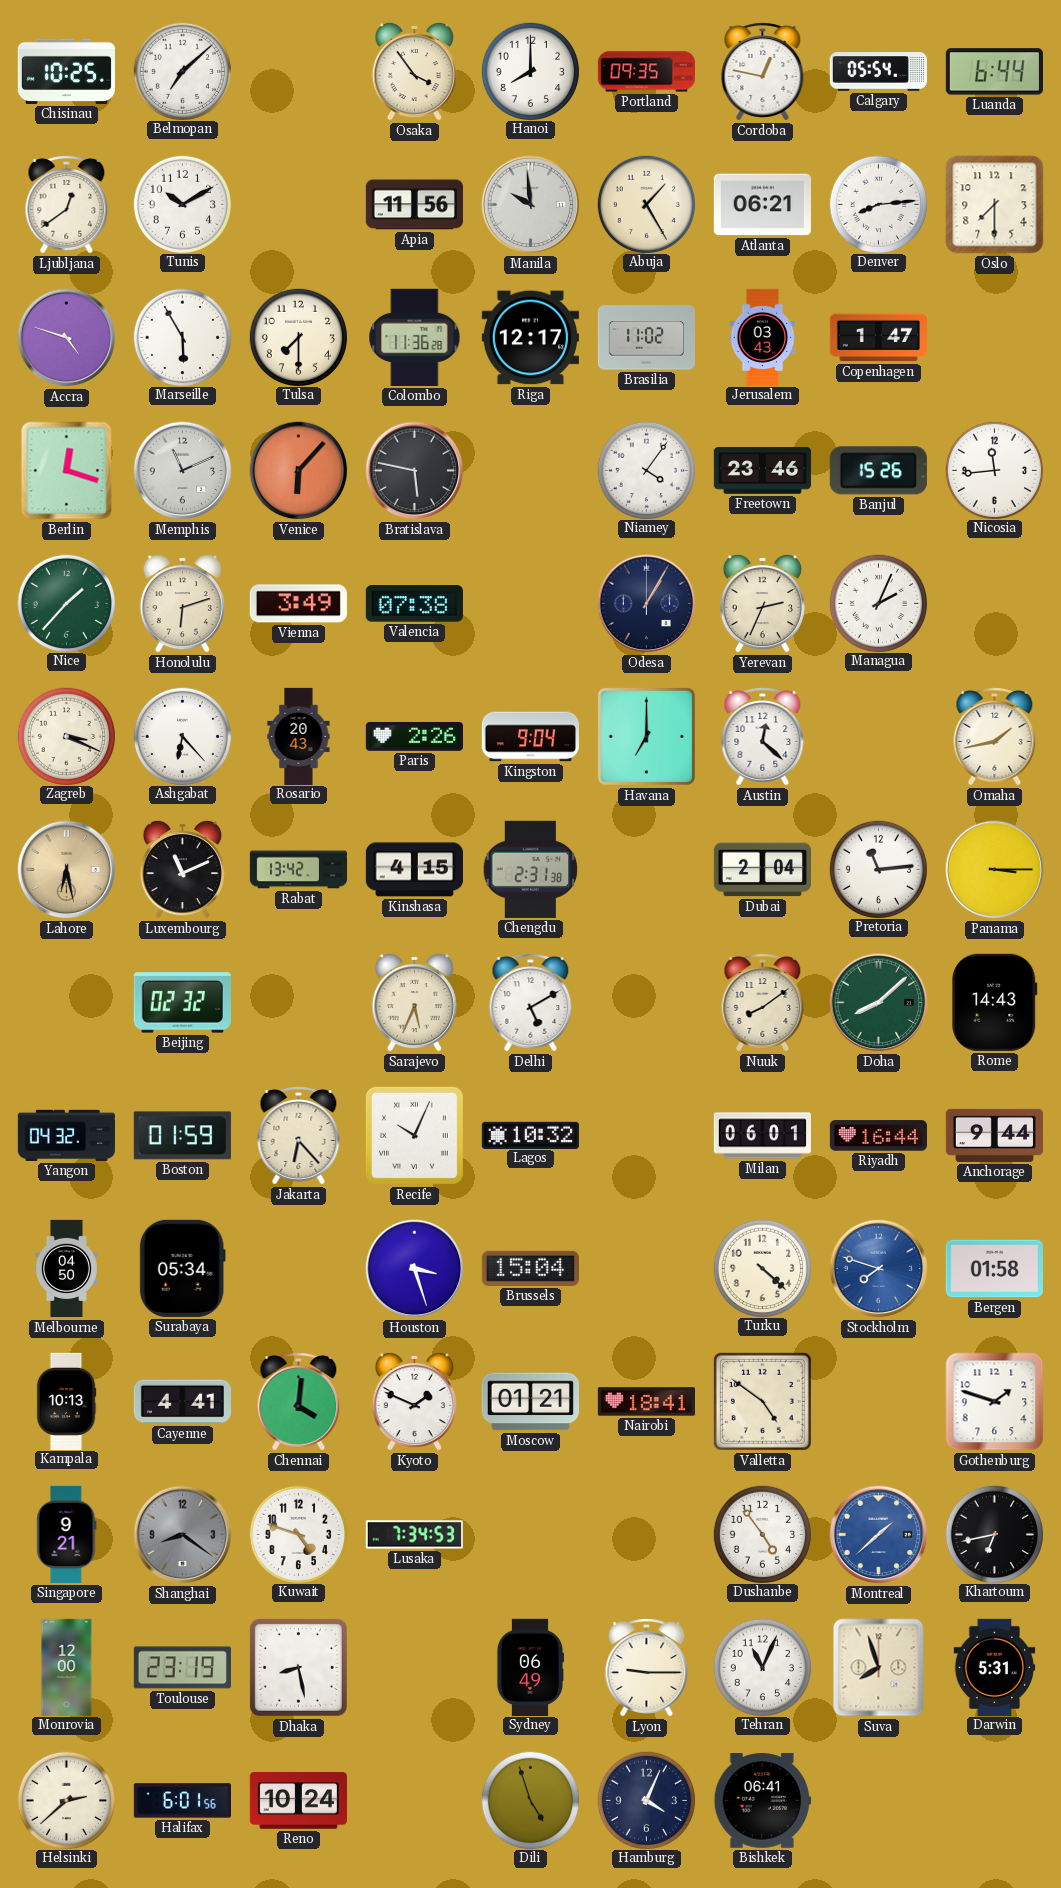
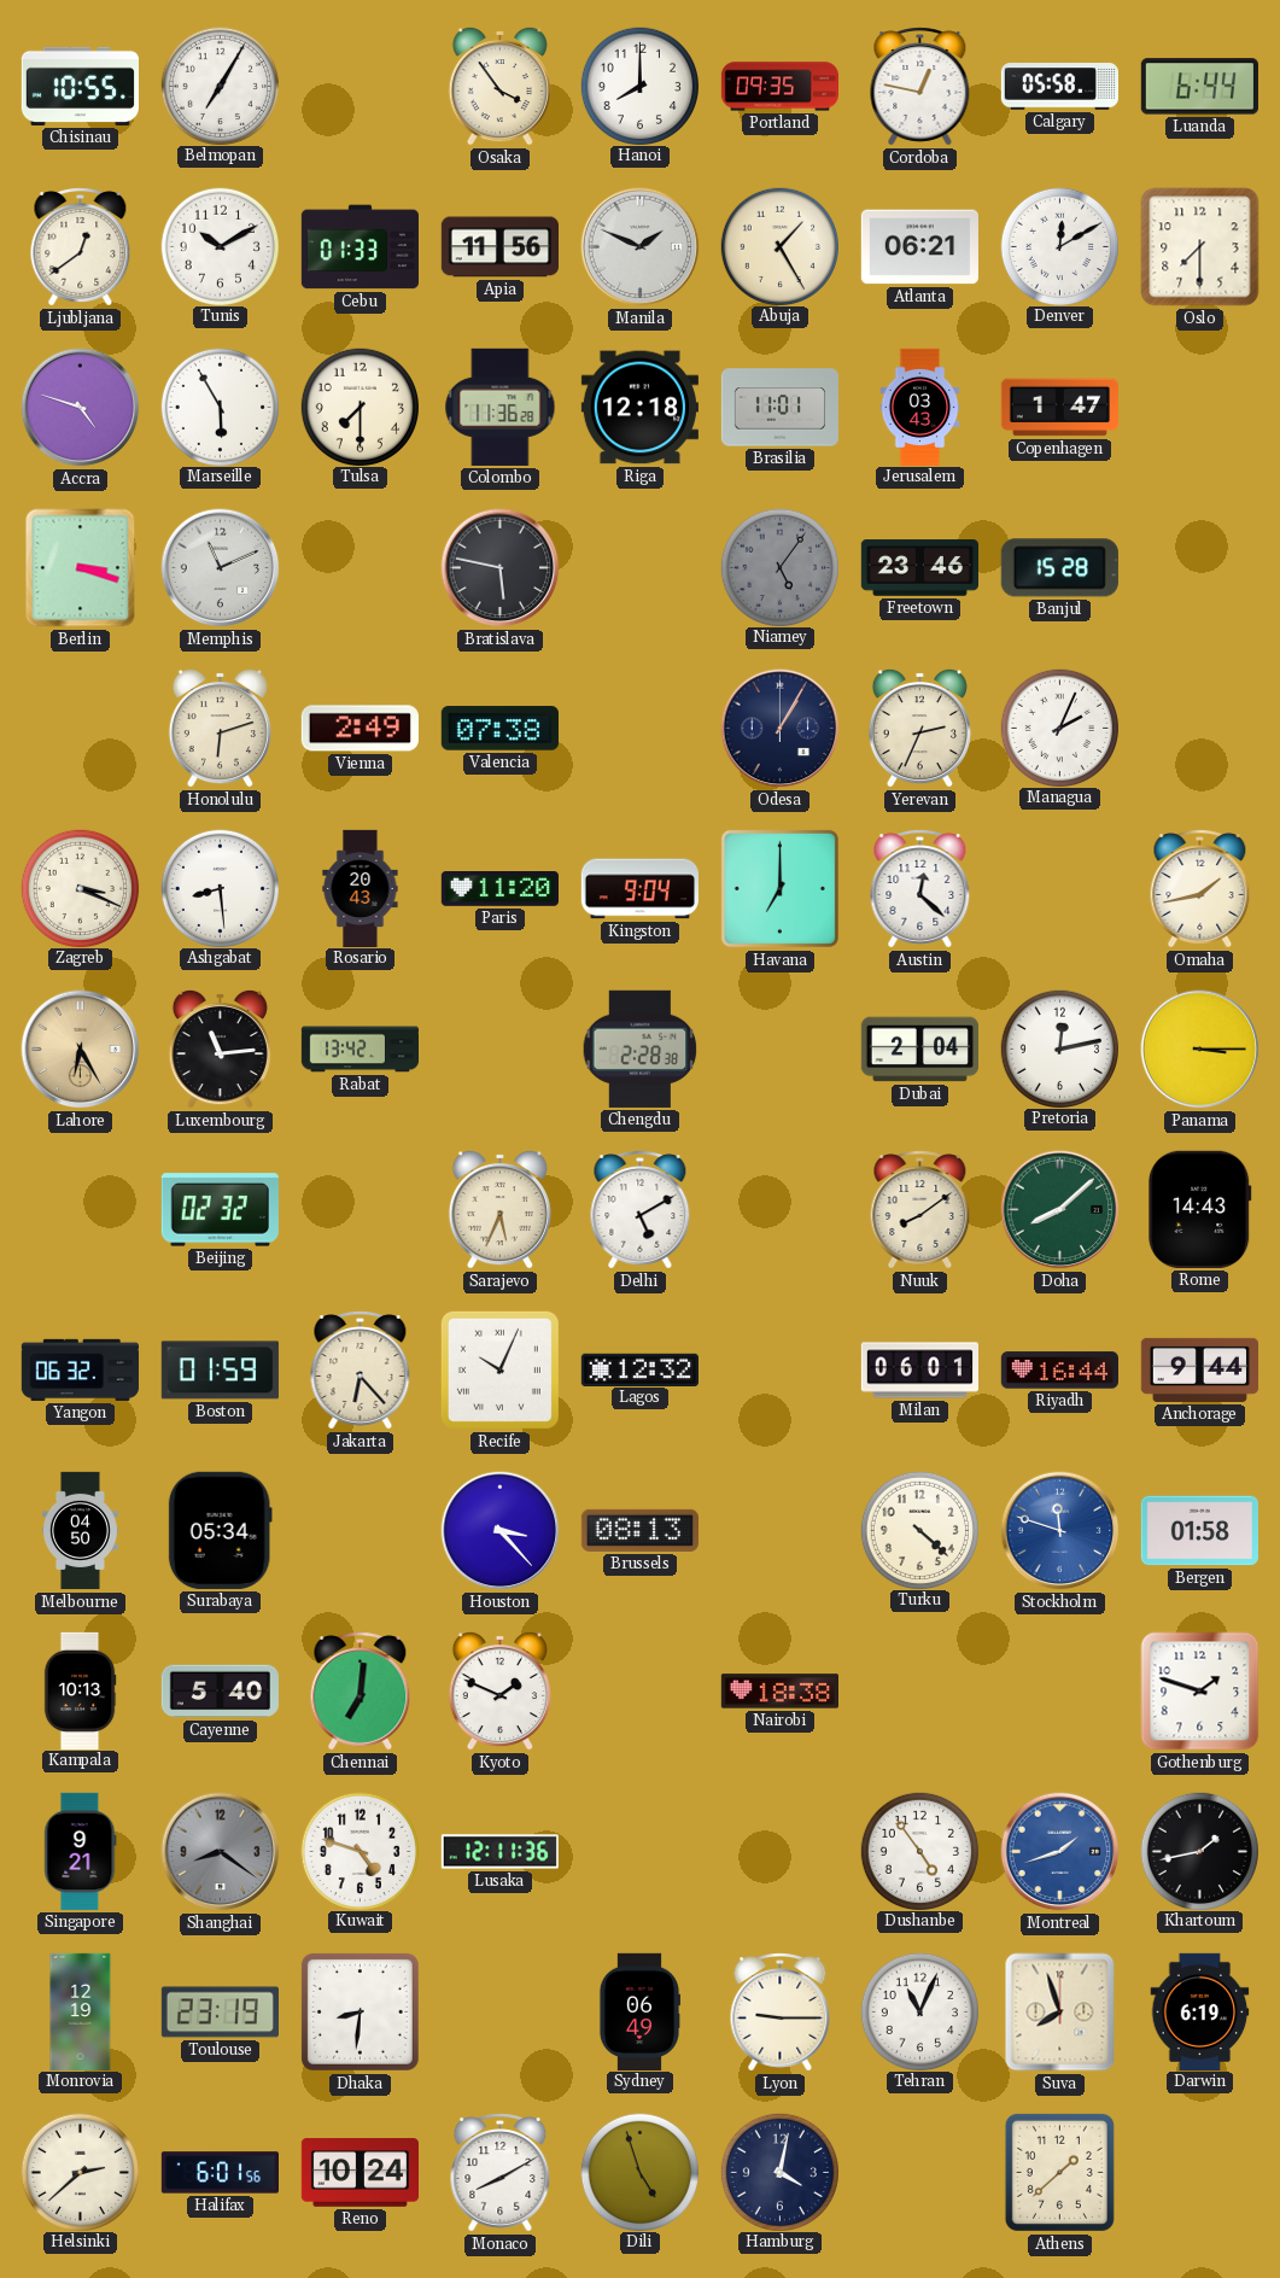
Chisinau: 10:25 -> 10:55
Belmopan: 7:08 -> 7:05
Calgary: 05:54 -> 05:58
Cebu: none -> 01:33
Manila: 9:59 -> 1:49
Denver: 8:14 -> 12:10
Riga: 12:17 -> 12:18
Brasilia: 11:02 -> 11:01
Berlin: 12:18 -> 3:18
Venice: 6:07 -> none
Niamey: 4:06 -> 5:06
Niamey dial: white -> grey
Banjul: 15:26 -> 15:28
Nicosia: 11:44 -> none
Nice: 1:37 -> none
Vienna: 3:49 -> 2:49
Ashgabat: 6:23 -> 8:29
Paris: 2:26 -> 11:20
Lahore: 6:28 -> 6:25
Luxembourg: 11:11 -> 11:14
Kinshasa: 4:15 -> none
Chengdu: 2:31 -> 2:28
Pretoria: 11:14 -> 12:13
Yangon: 04:32 -> 06:32
Lagos: 10:32 -> 12:32
Houston: 3:27 -> 3:23
Brussels: 15:04 -> 08:13
Stockholm: 7:48 -> 11:48
Cayenne: 4:41 -> 5:40
Chennai: 4:01 -> 7:01
Moscow: 01:21 -> none
Nairobi: 18:41 -> 18:38
Valletta: 4:51 -> none
Lusaka: 7:34 -> 12:11
Montreal: 1:38 -> 1:42
Khartoum: 6:43 -> 1:43
Monrovia: 12:00 -> 12:19
Dhaka: 8:28 -> 8:31
Darwin: 5:31 -> 6:19
Monaco: none -> 8:10
Hamburg: 4:04 -> 4:02
Bishkek: 06:41 -> none
Athens: none -> 1:38
